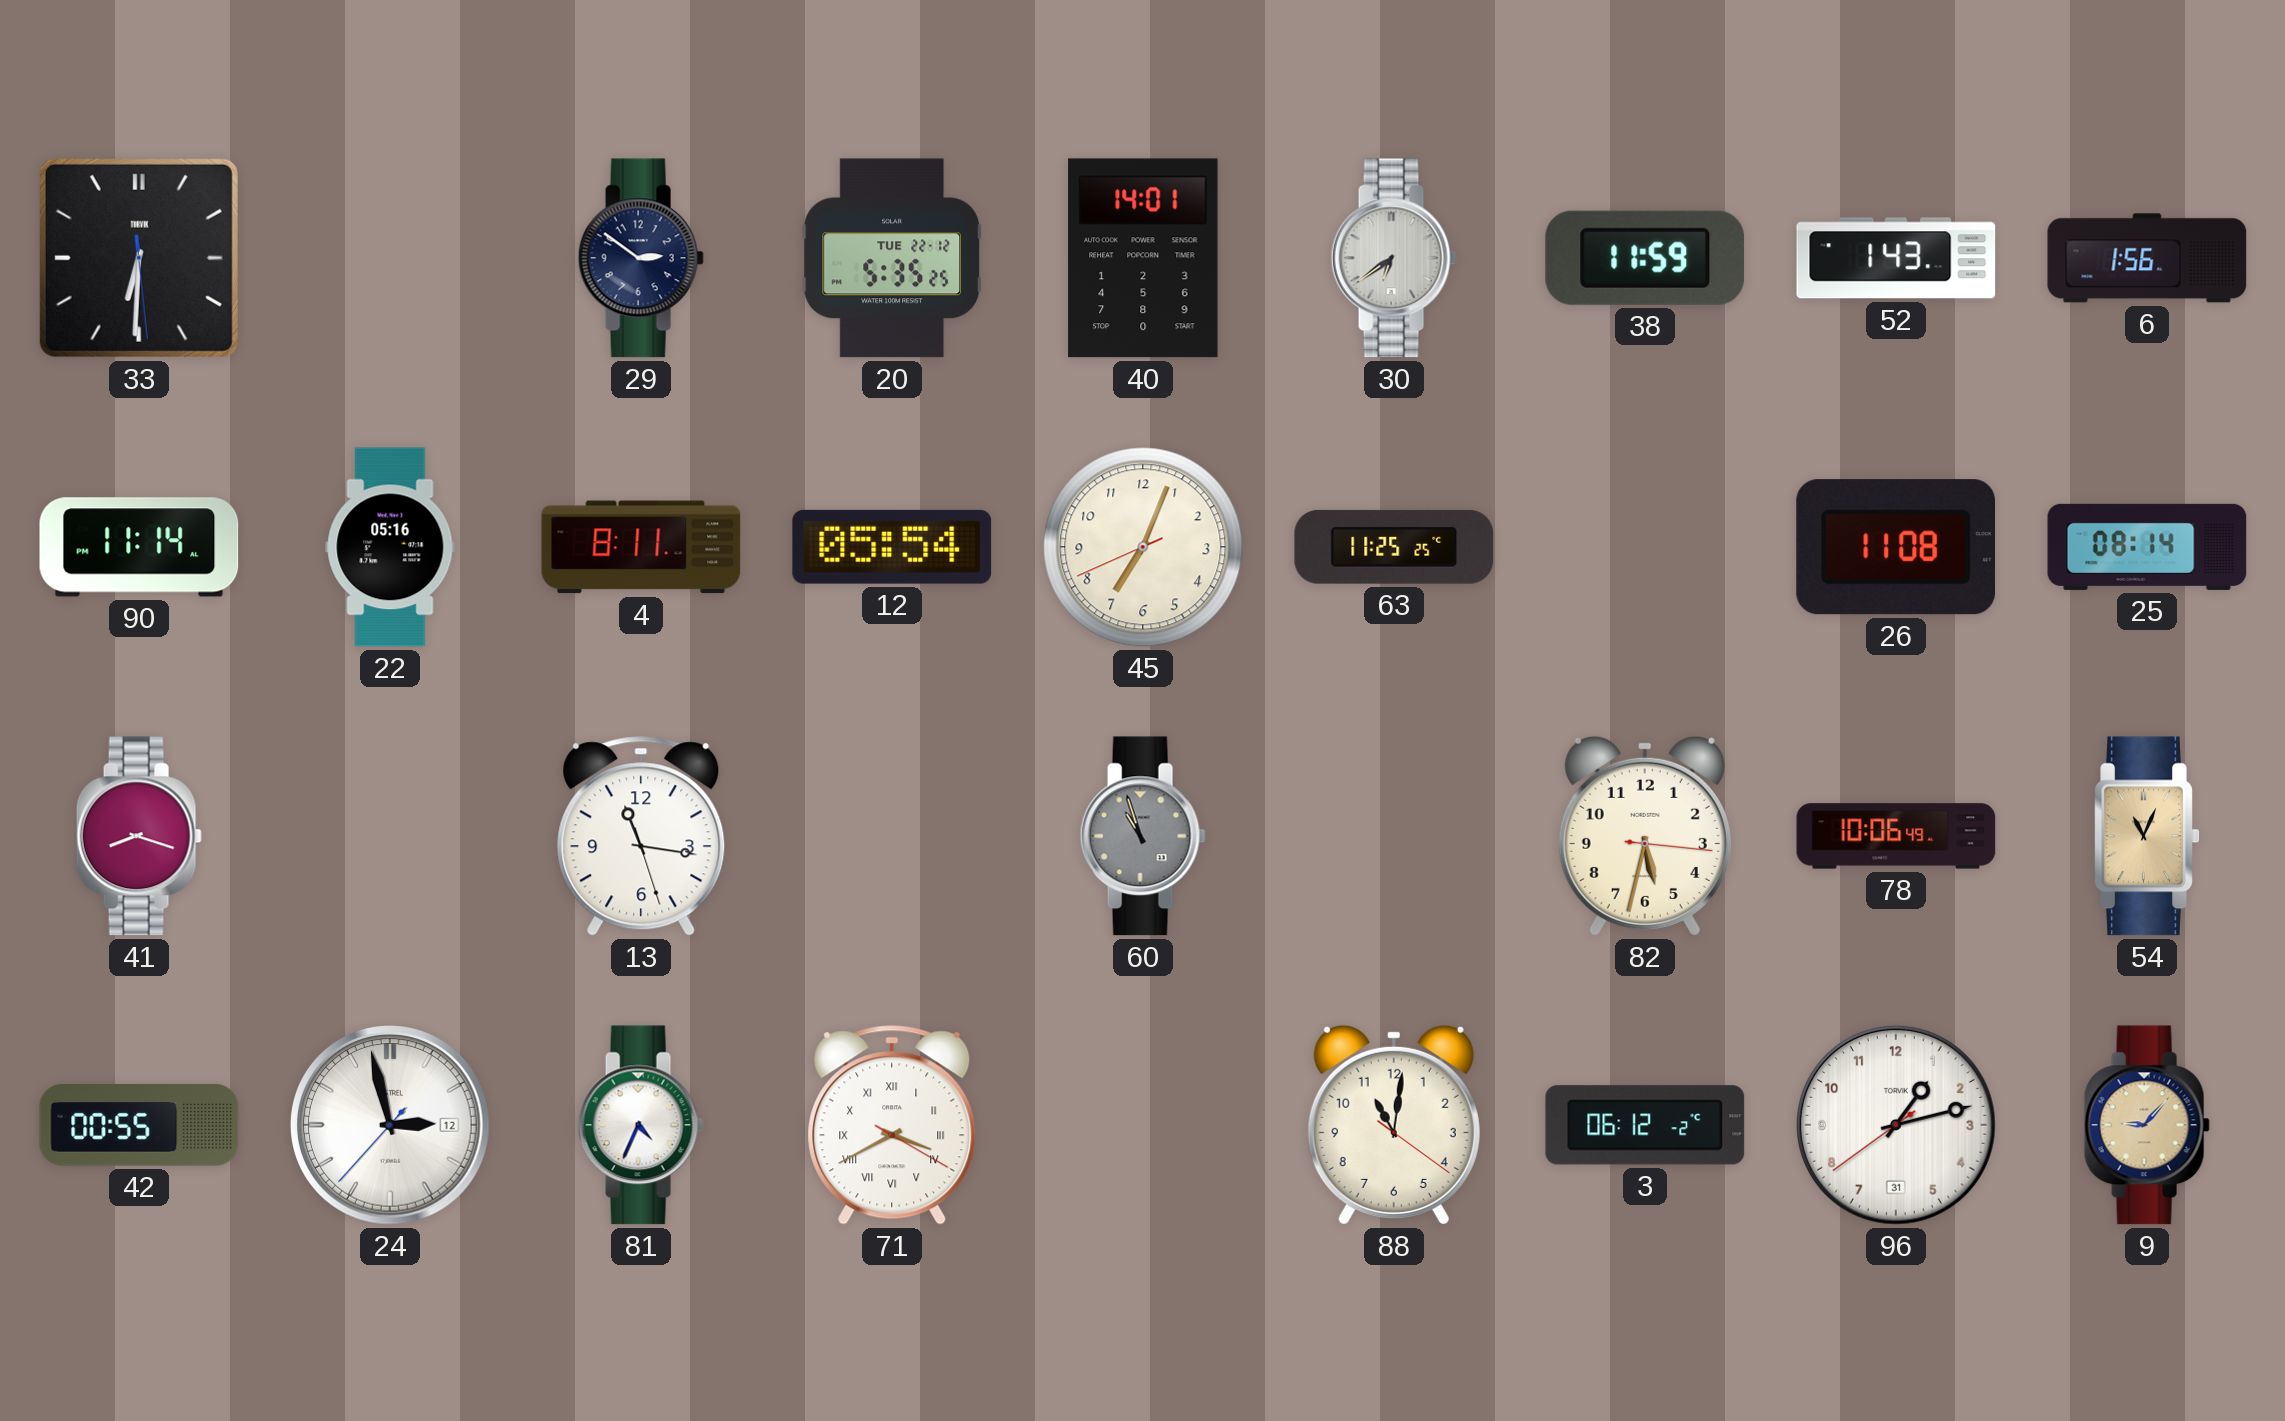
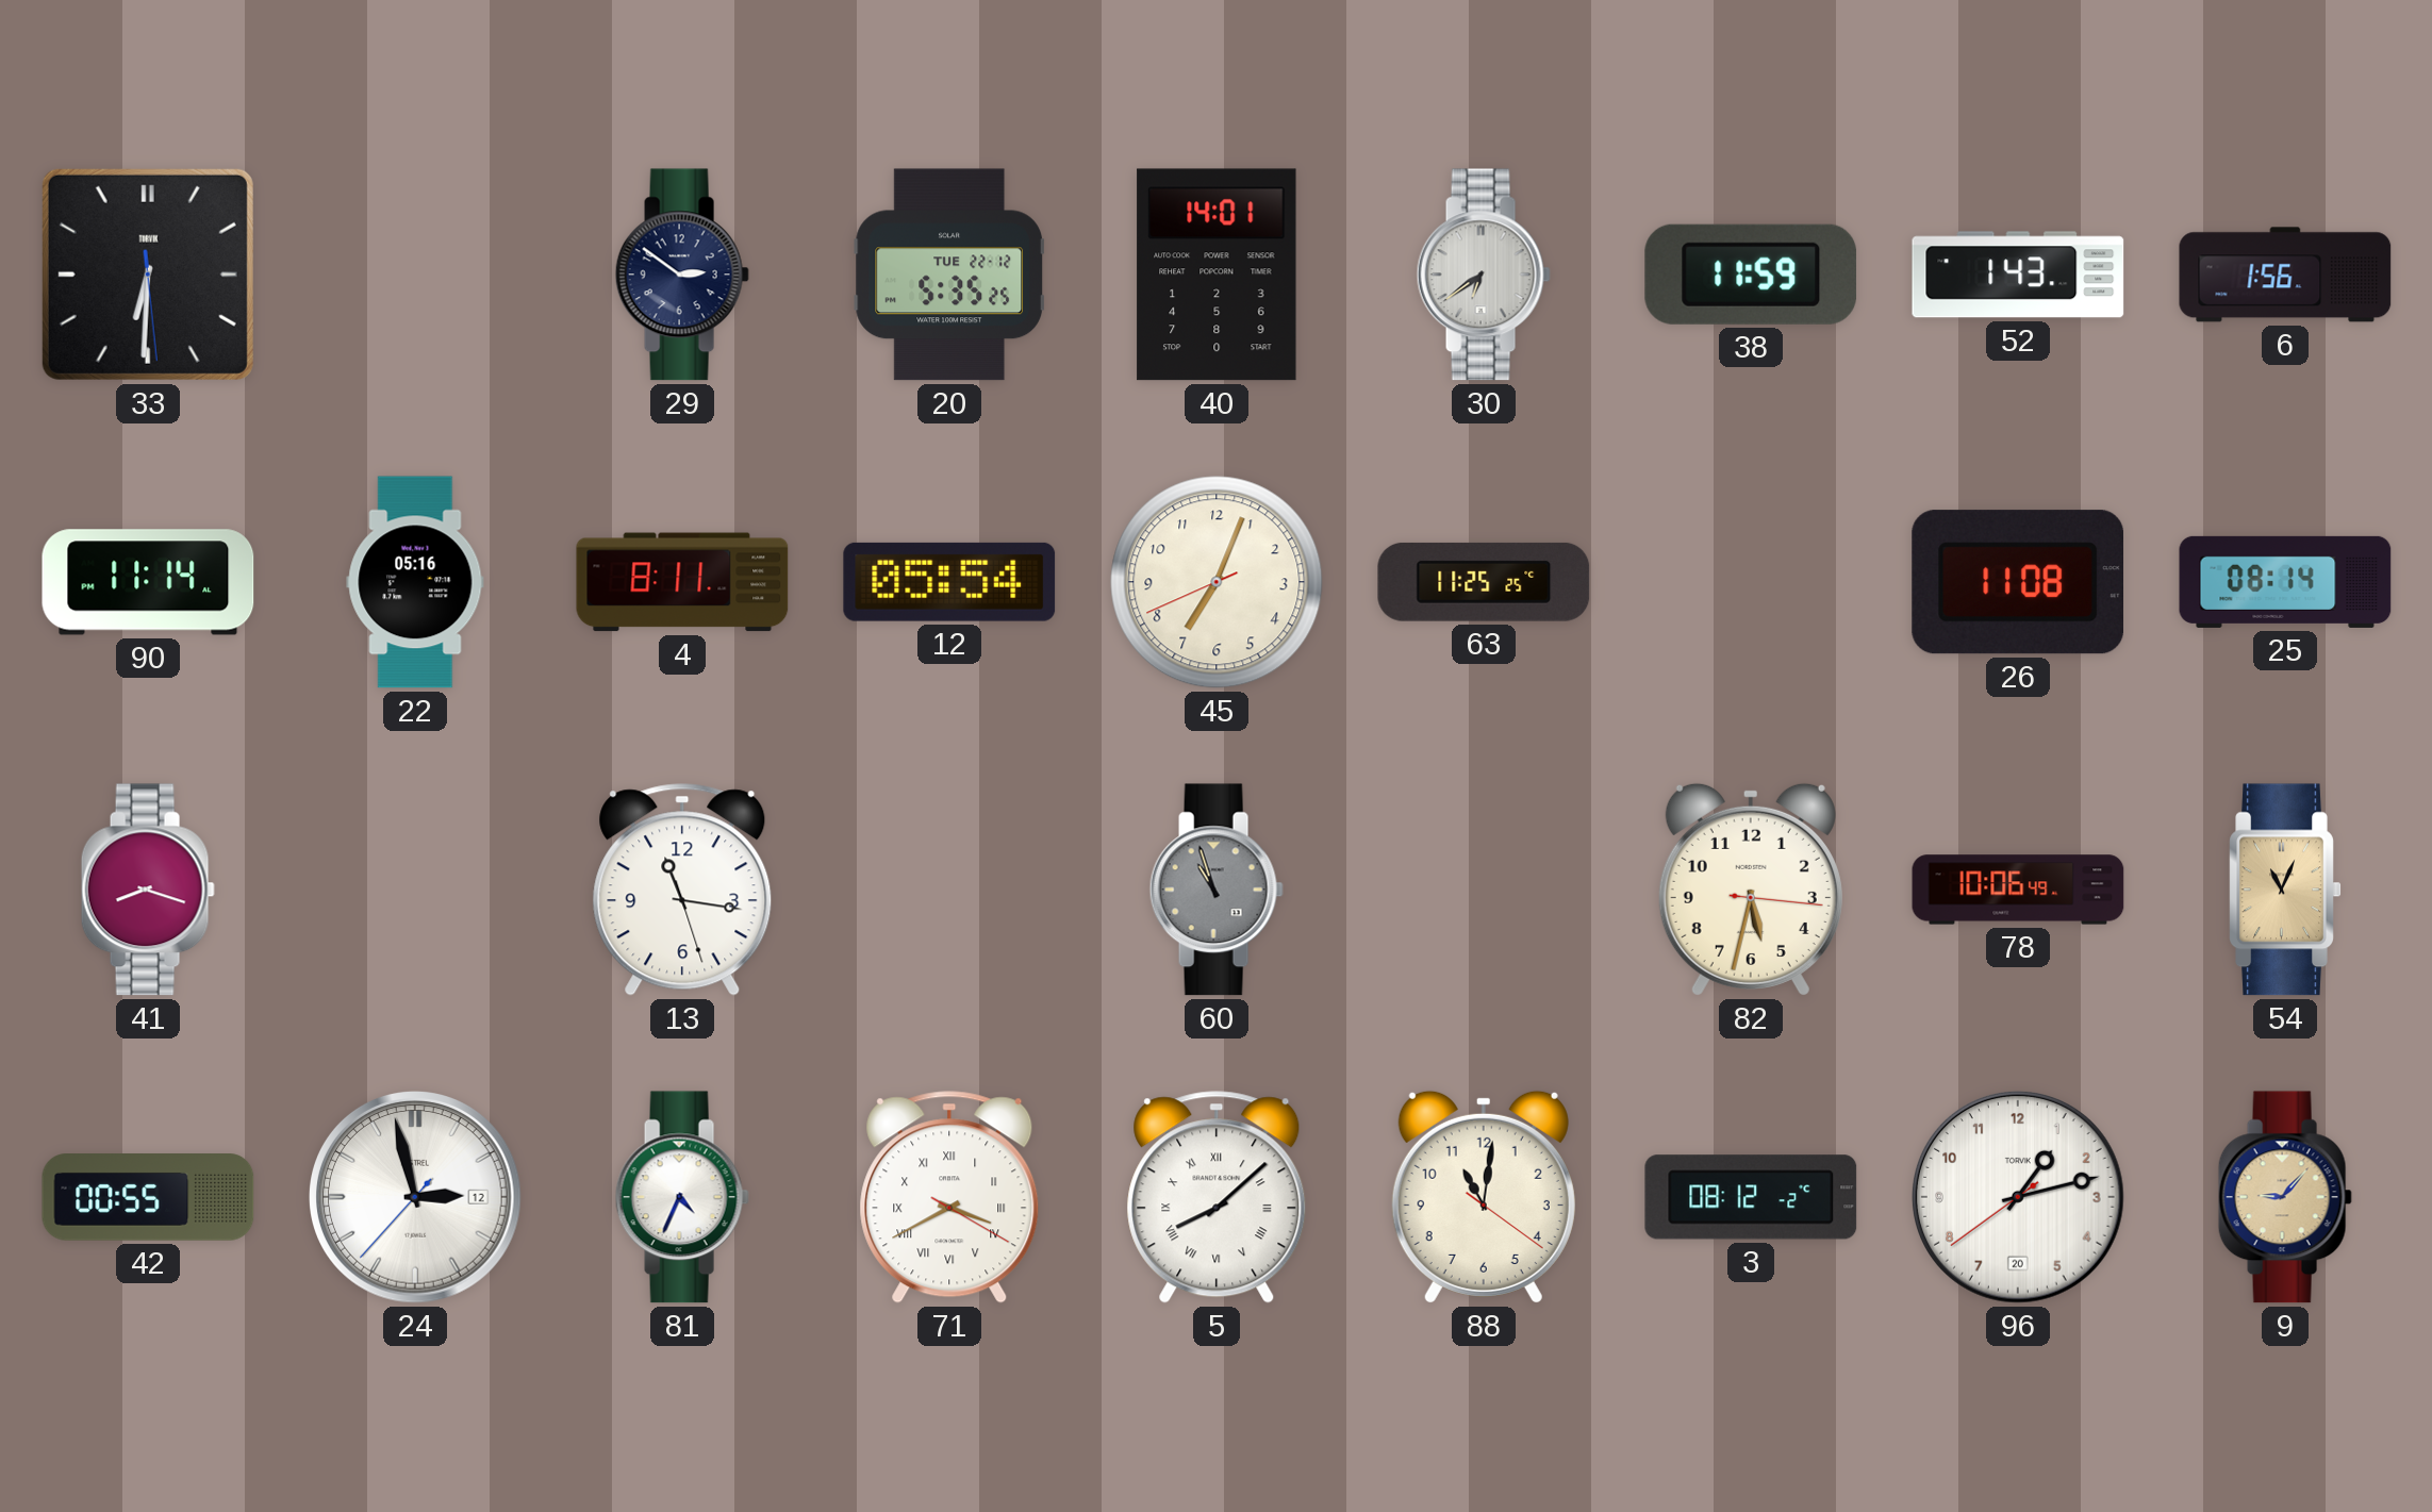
5: none -> 8:08
3: 06:12 -> 08:12
96 date: 31 -> 20
